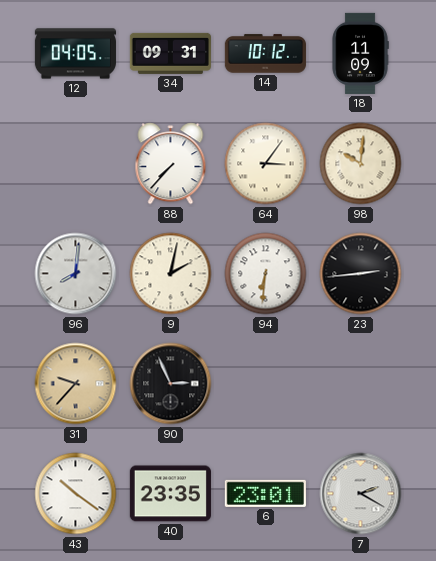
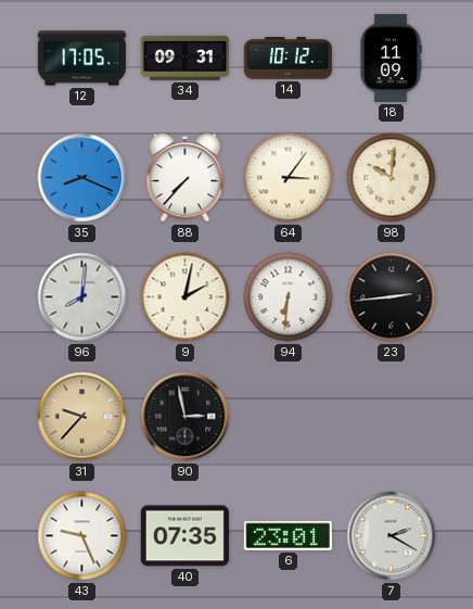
12: 04:05 -> 17:05
35: none -> 8:19
90: 2:56 -> 2:58
43: 10:21 -> 9:26
40: 23:35 -> 07:35
